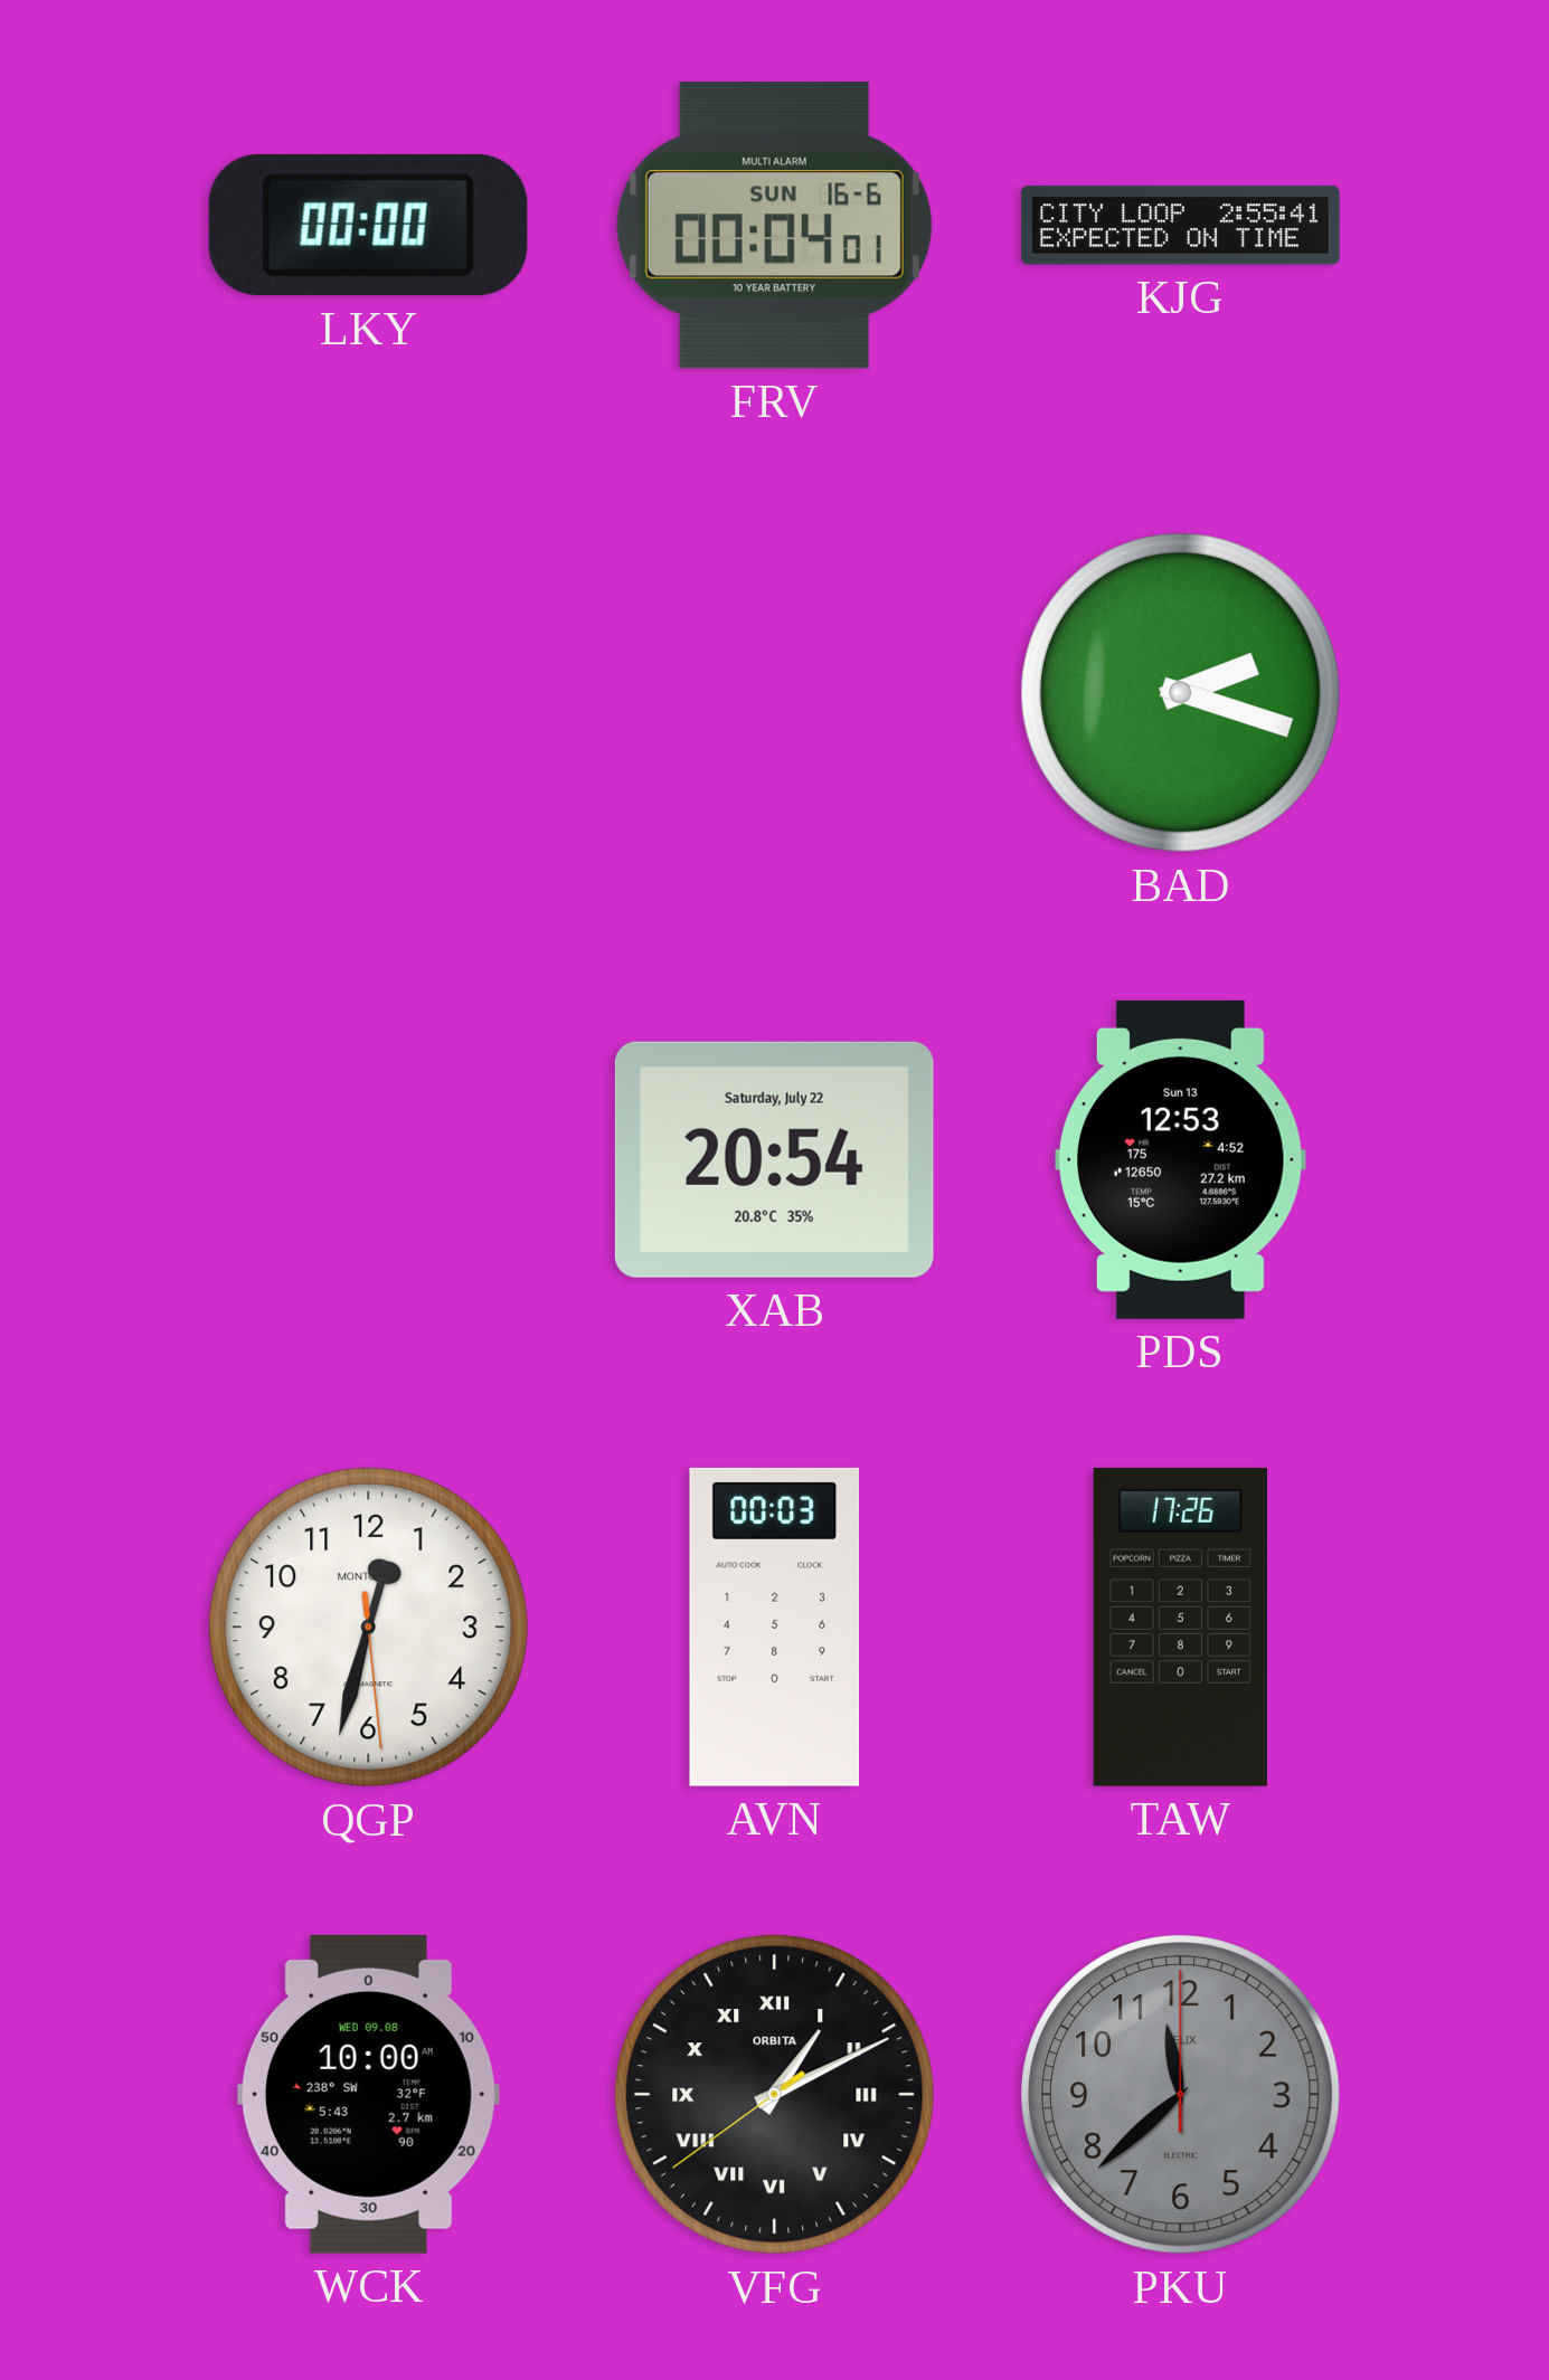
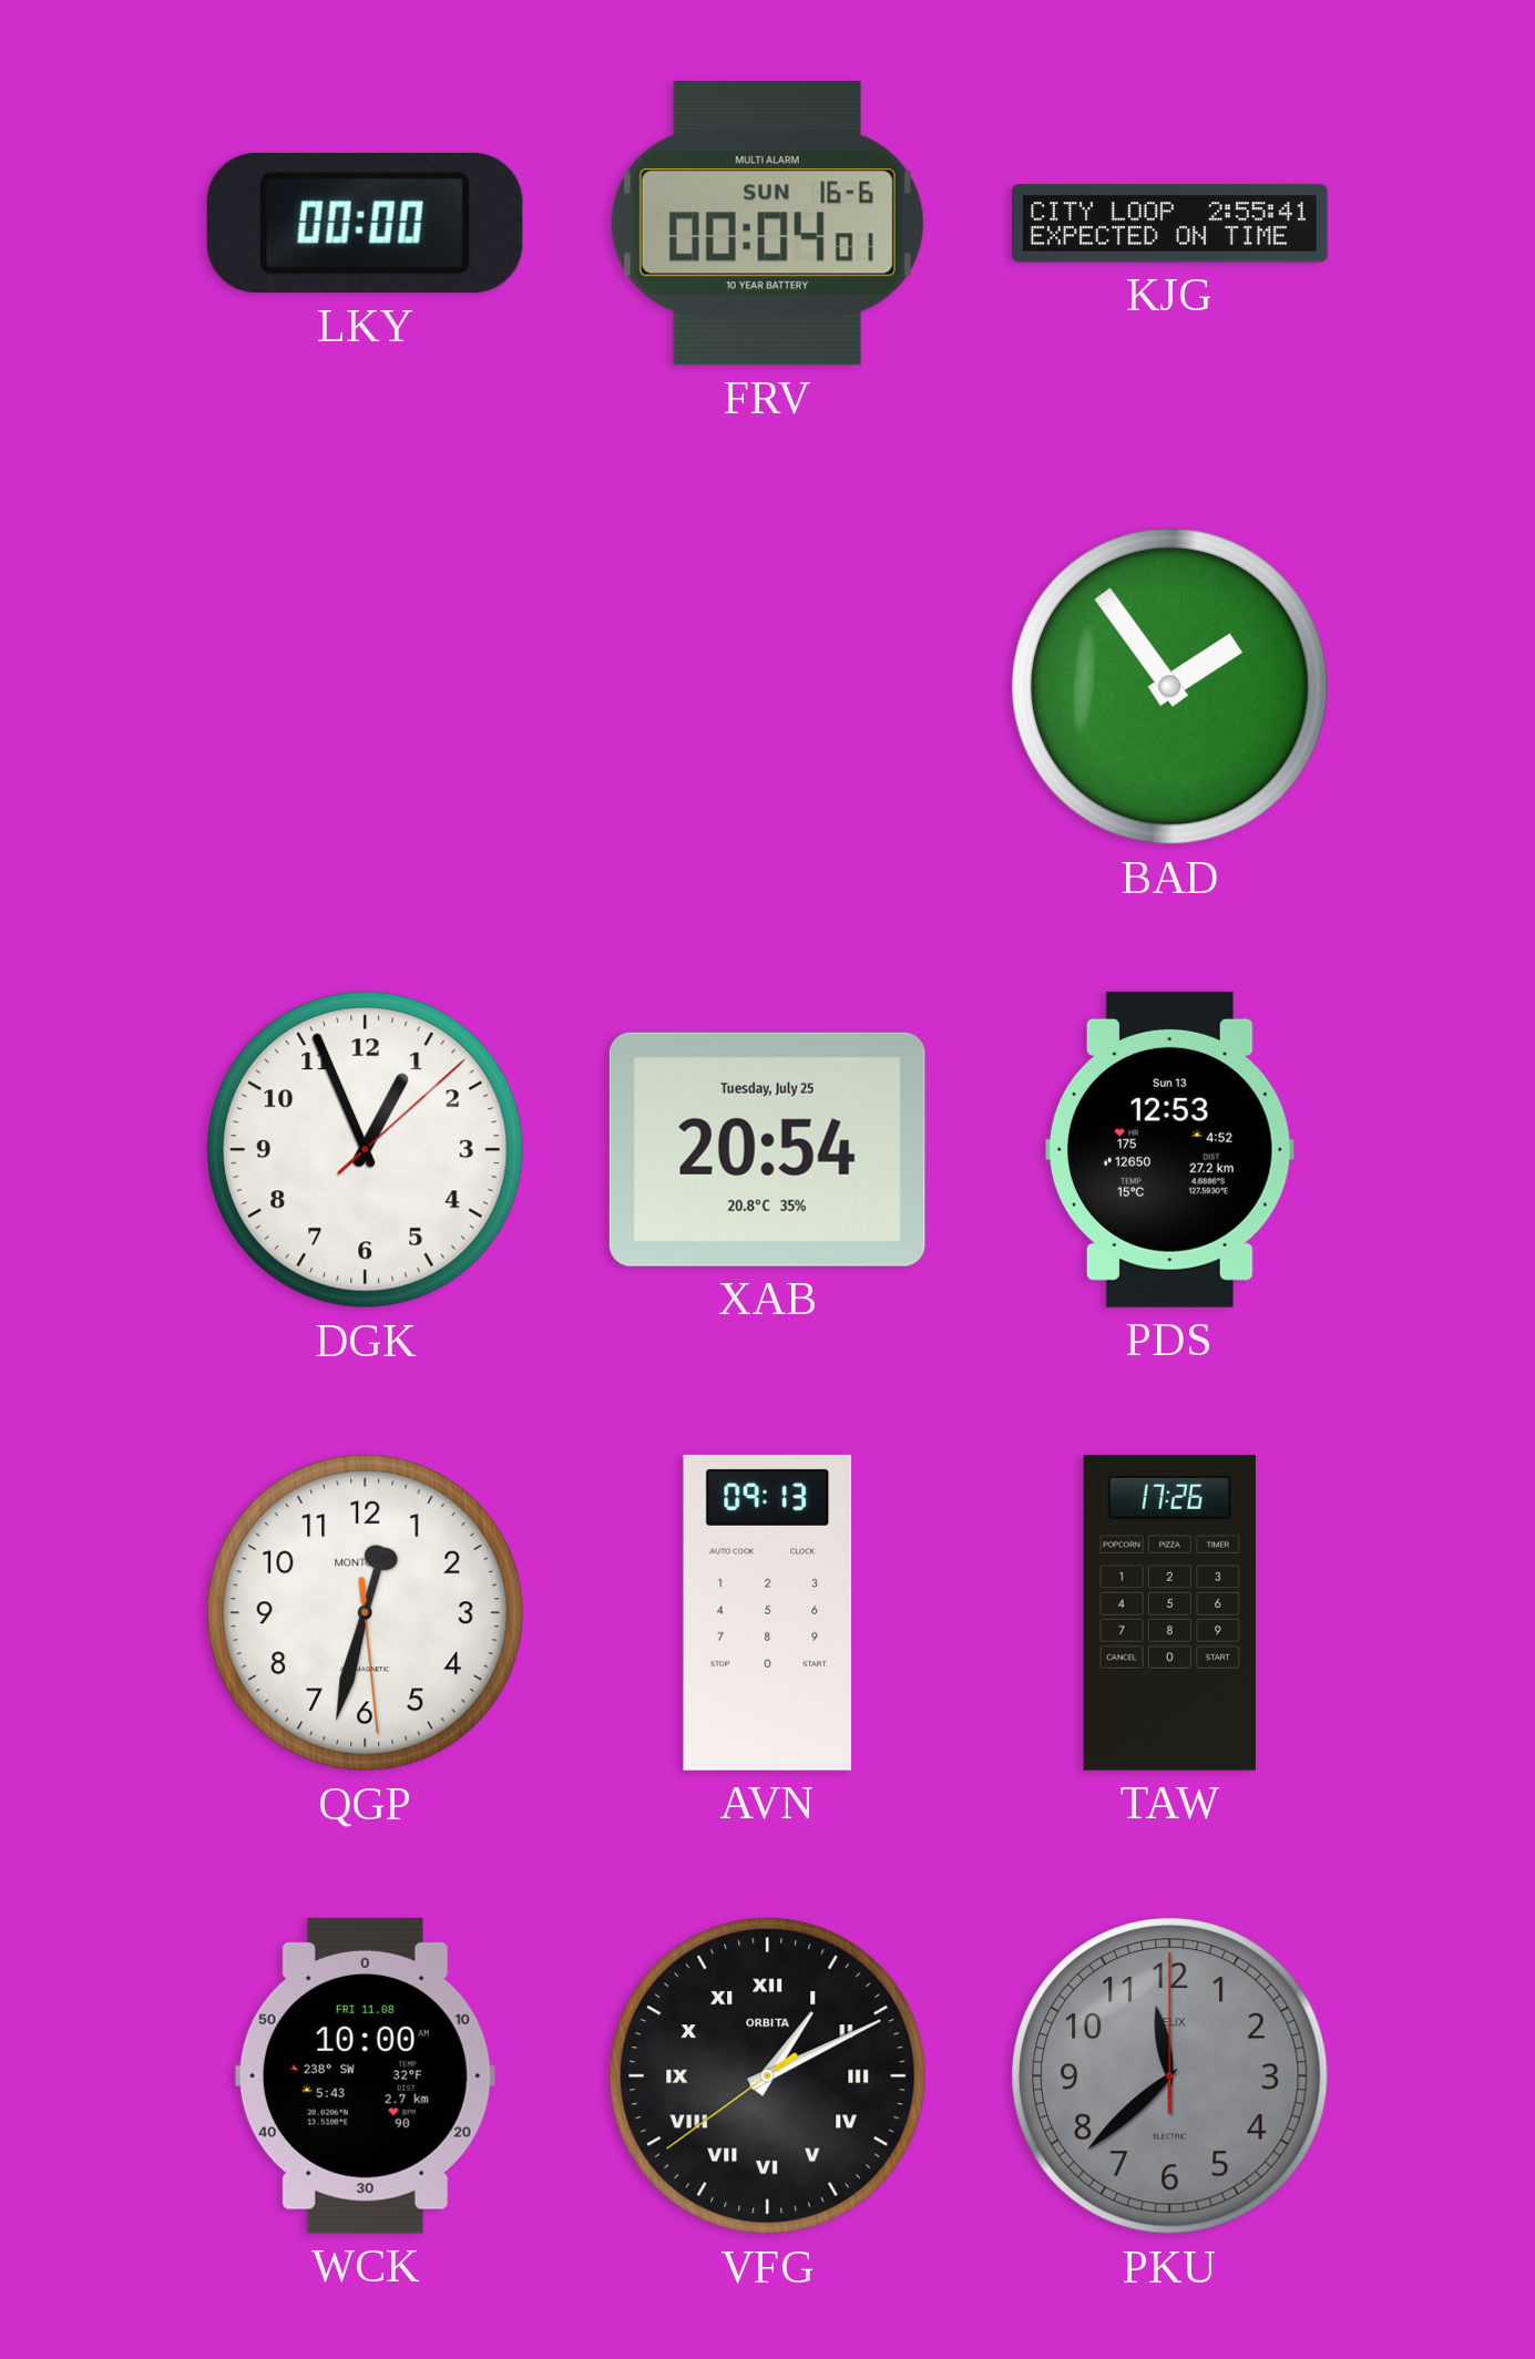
BAD: 2:18 -> 1:54
DGK: none -> 12:56
XAB date: Saturday, July 22 -> Tuesday, July 25
AVN: 00:03 -> 09:13
WCK date: WED 09.08 -> FRI 11.08
